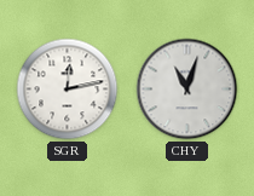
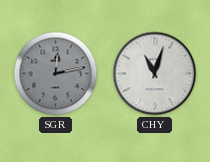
SGR dial: white -> grey
